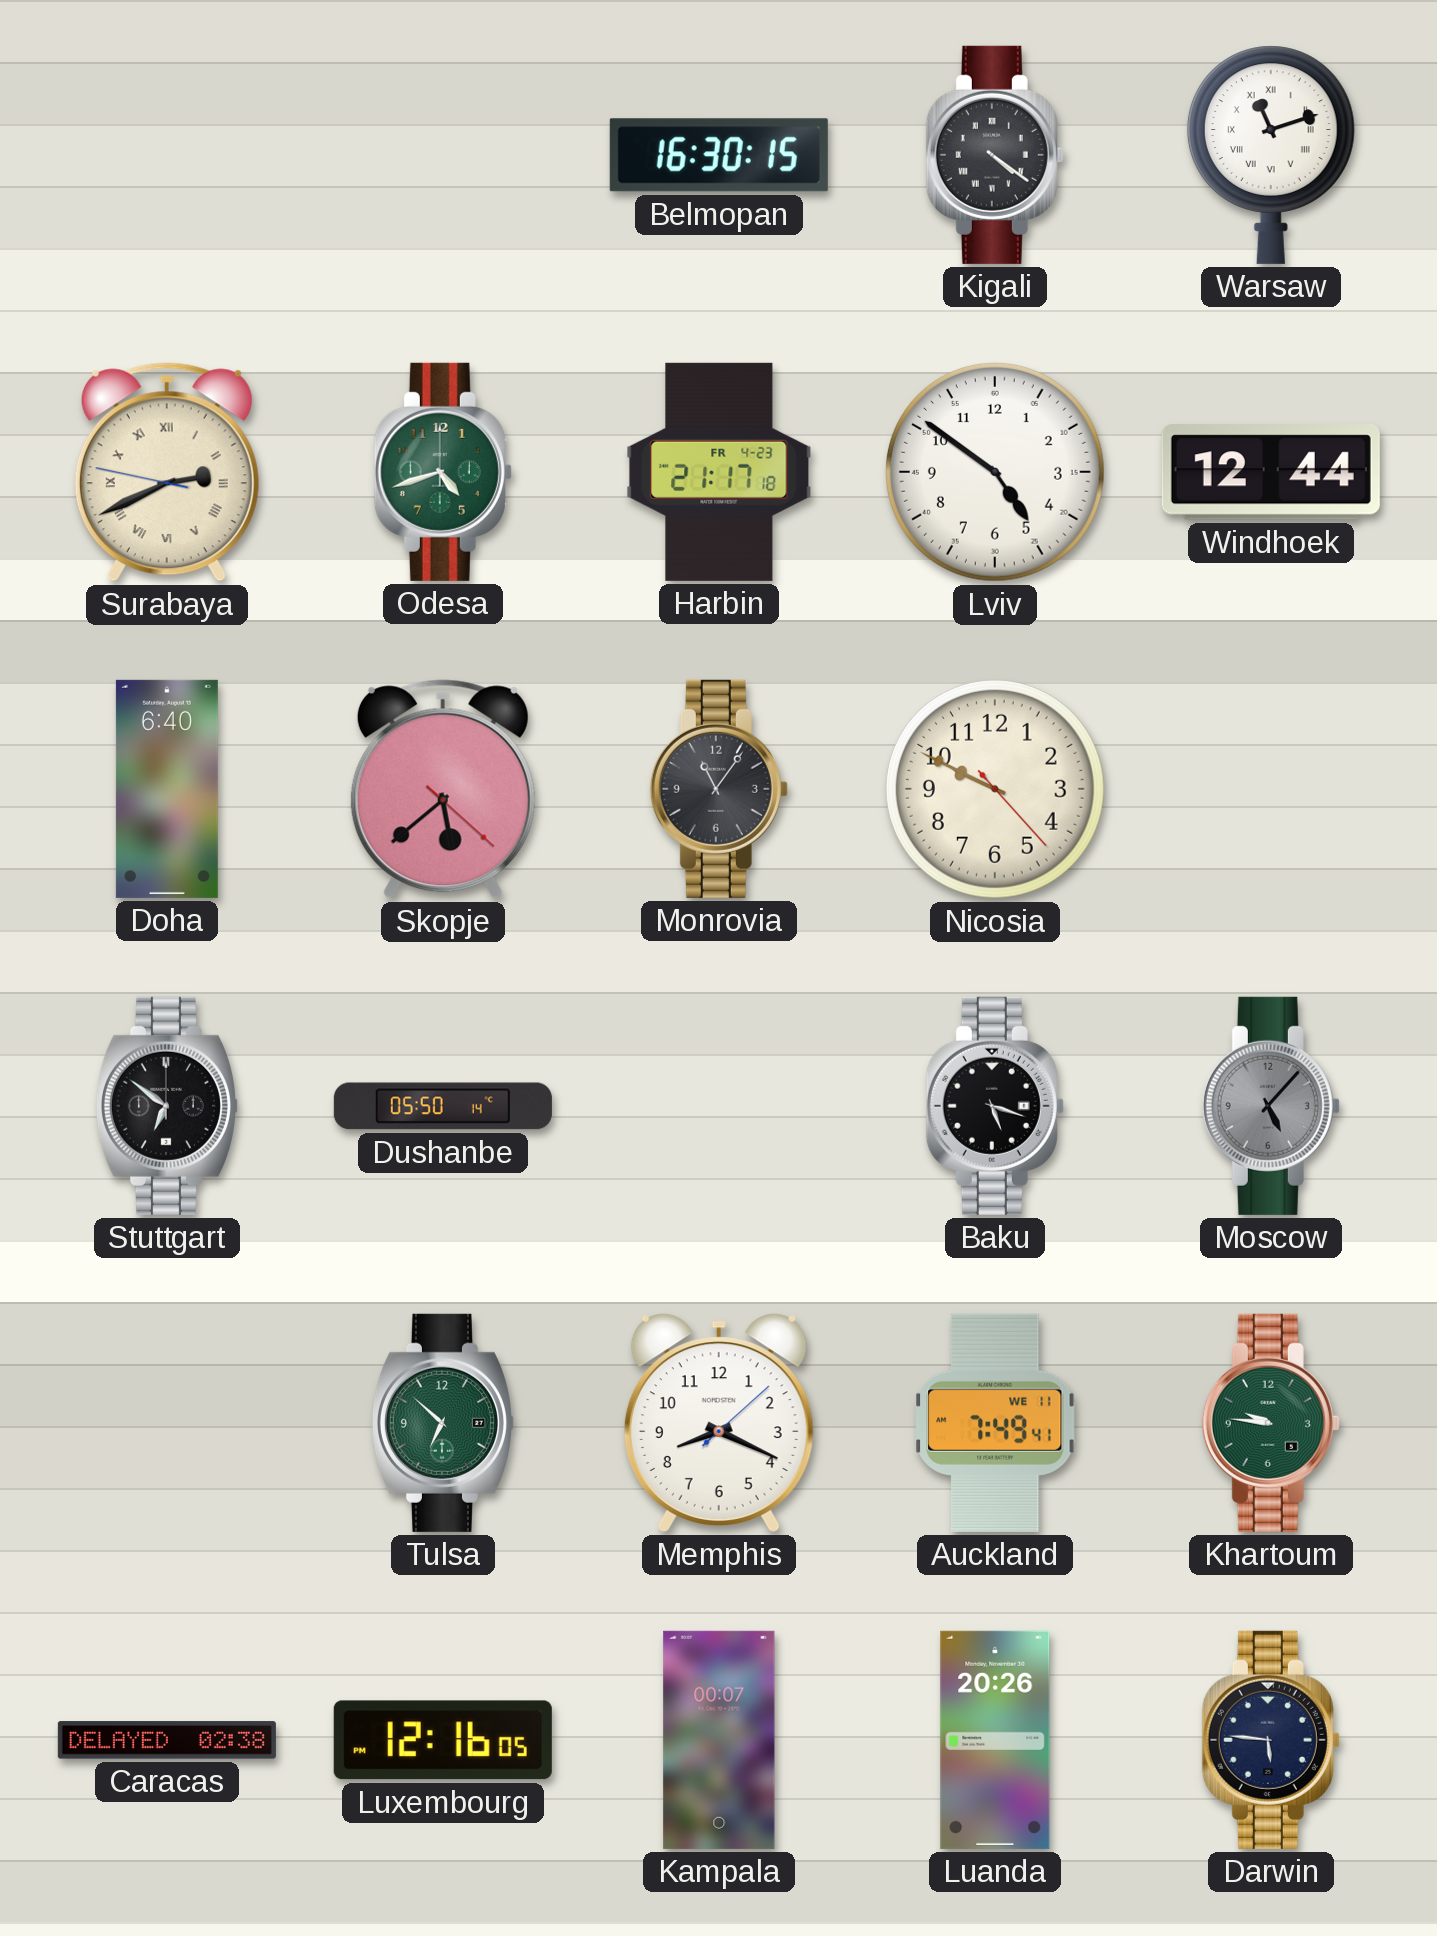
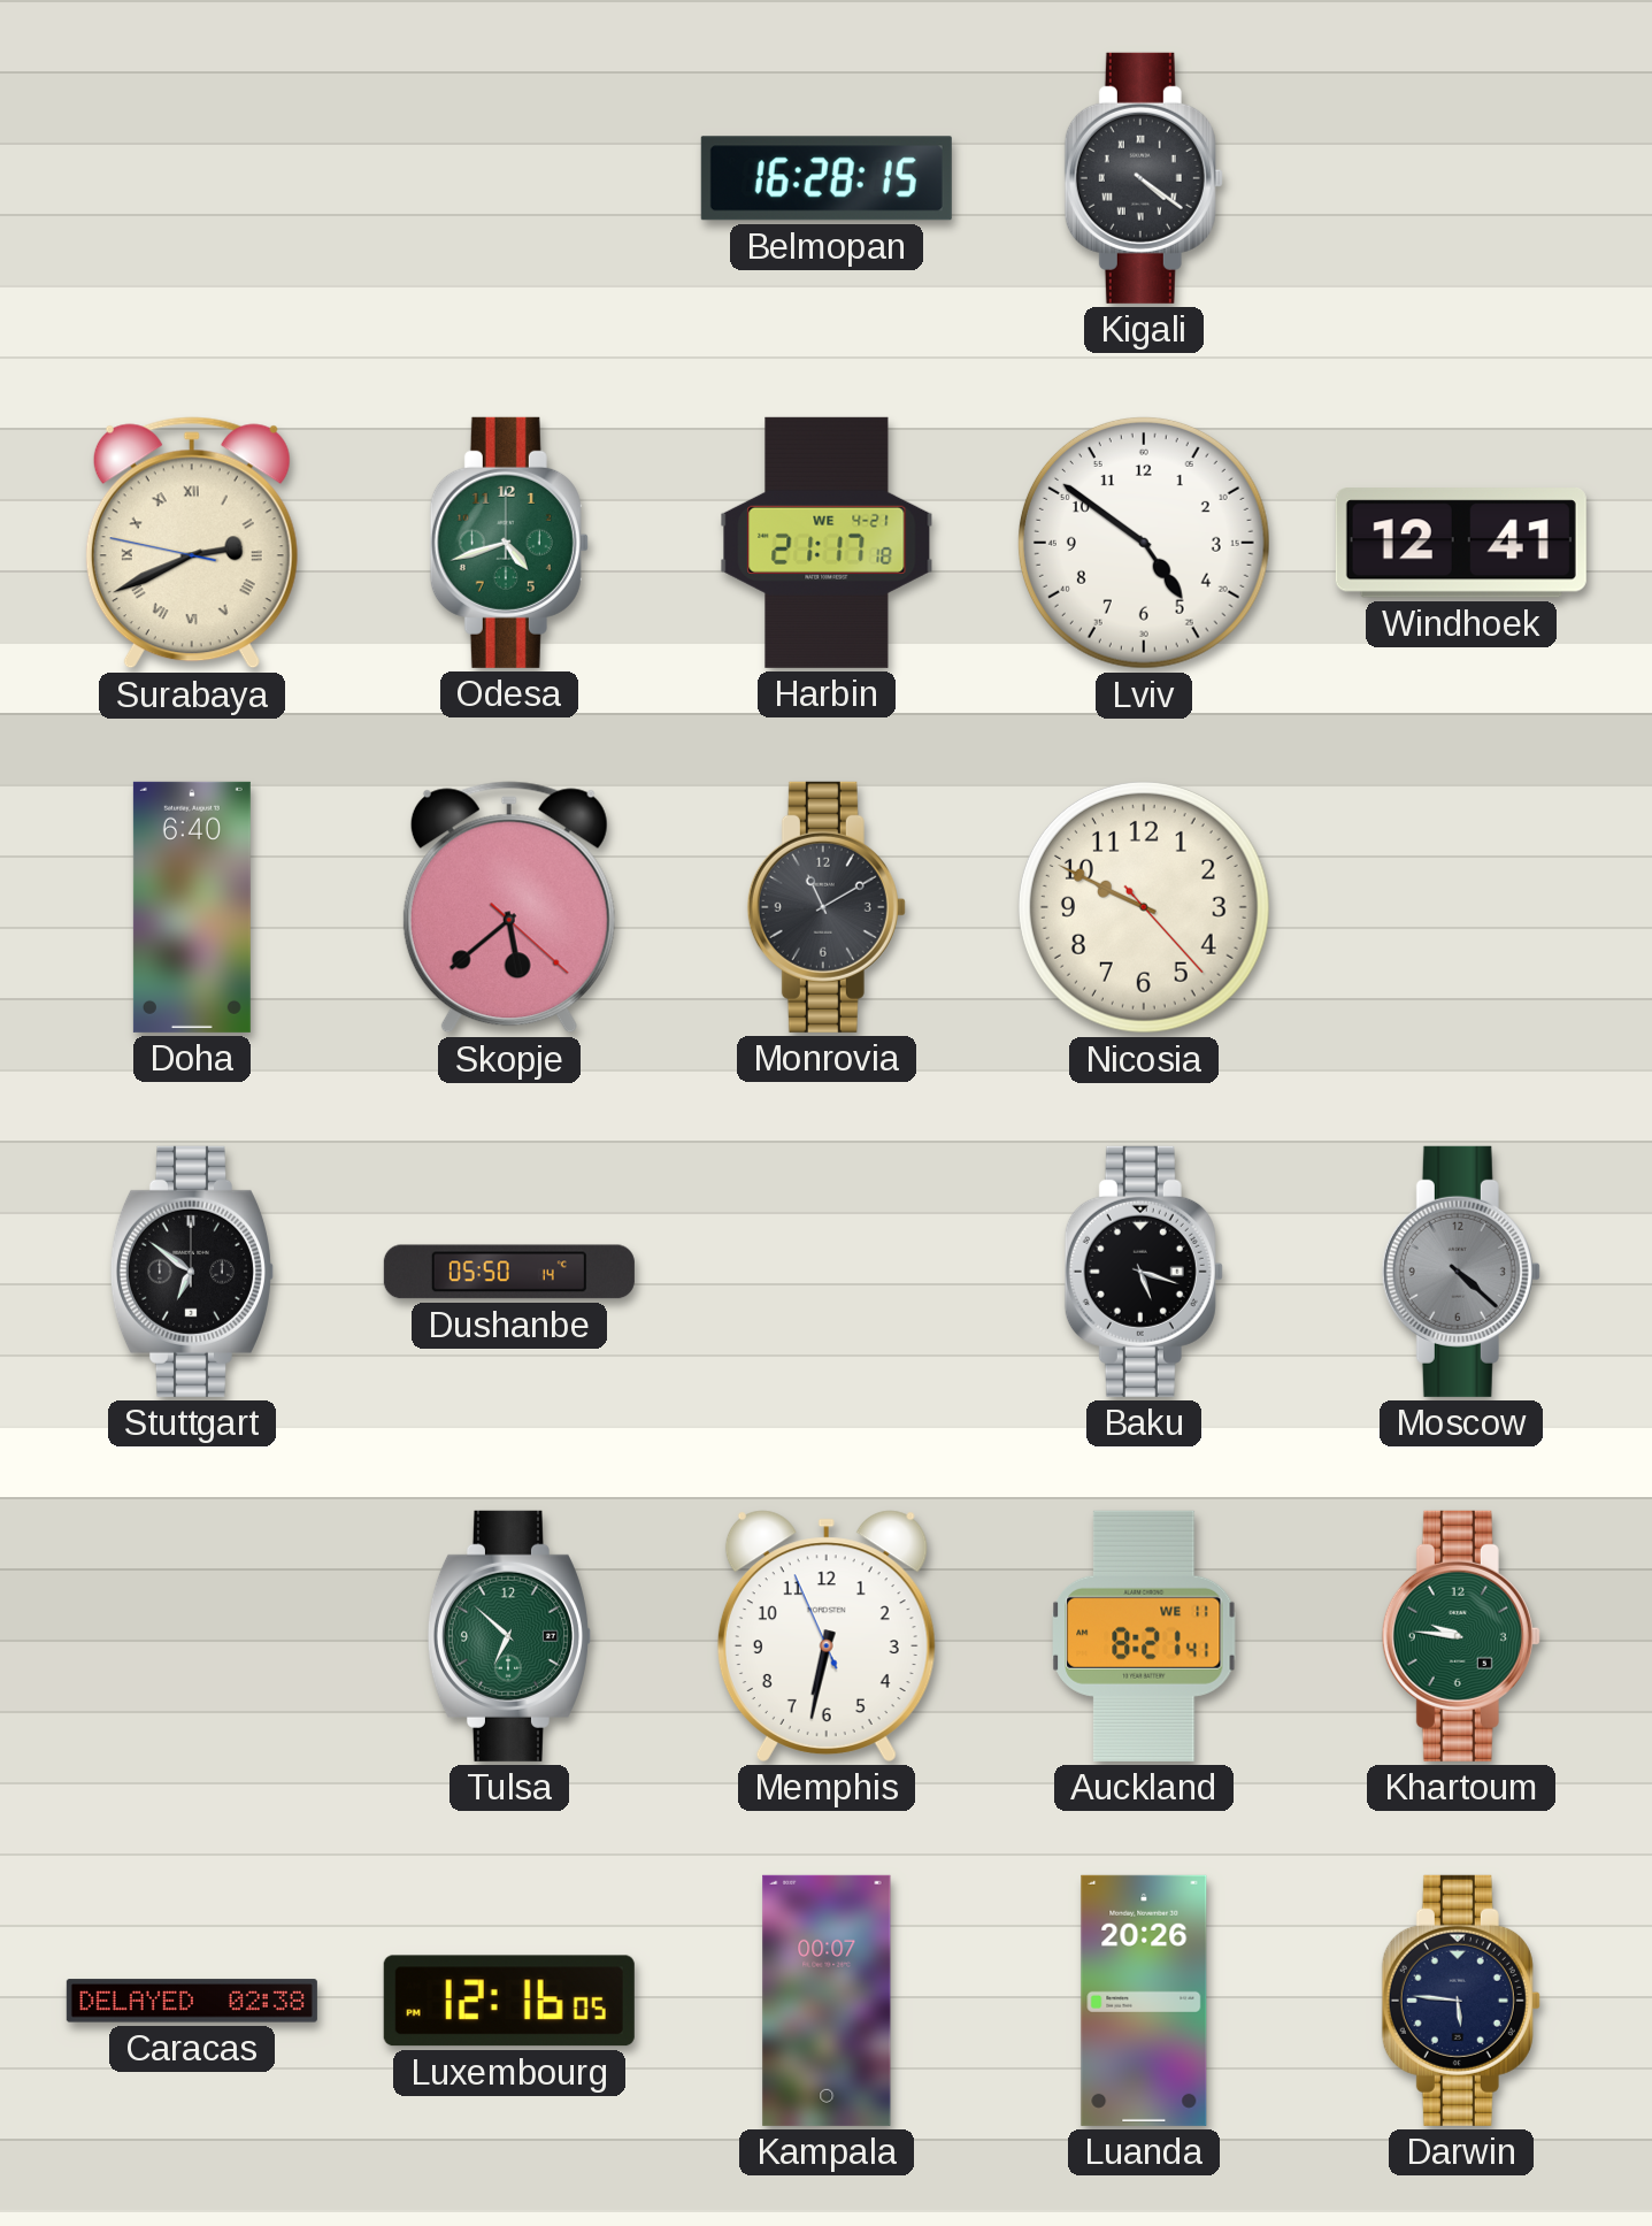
Belmopan: 16:30 -> 16:28
Warsaw: 11:12 -> none
Harbin date: FR 4-23 -> WE 4-21
Windhoek: 12:44 -> 12:41
Monrovia: 11:06 -> 11:10
Moscow: 5:07 -> 4:22
Memphis: 8:19 -> 6:31
Auckland: 7:49 -> 8:21
